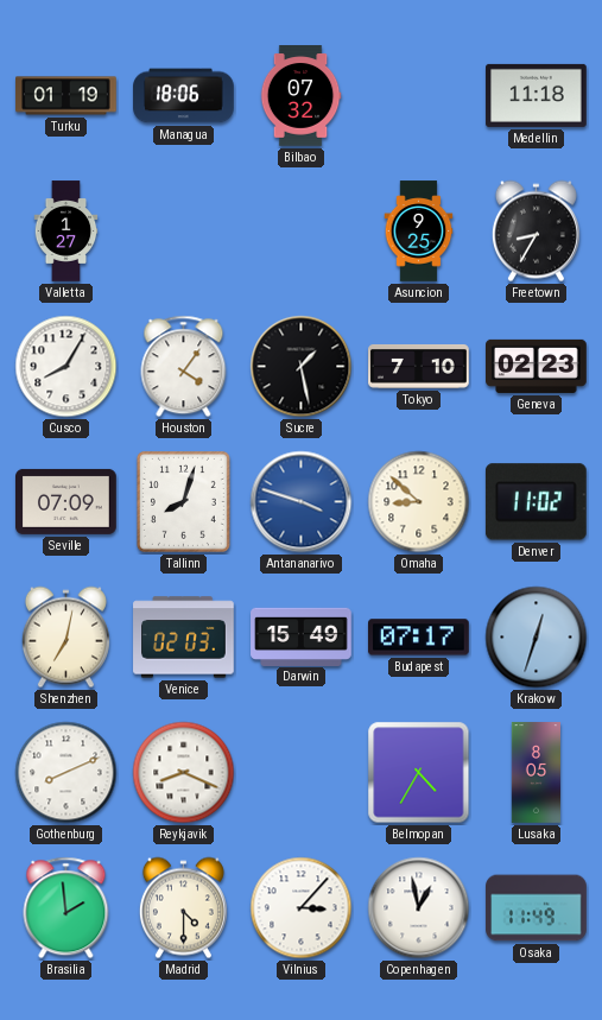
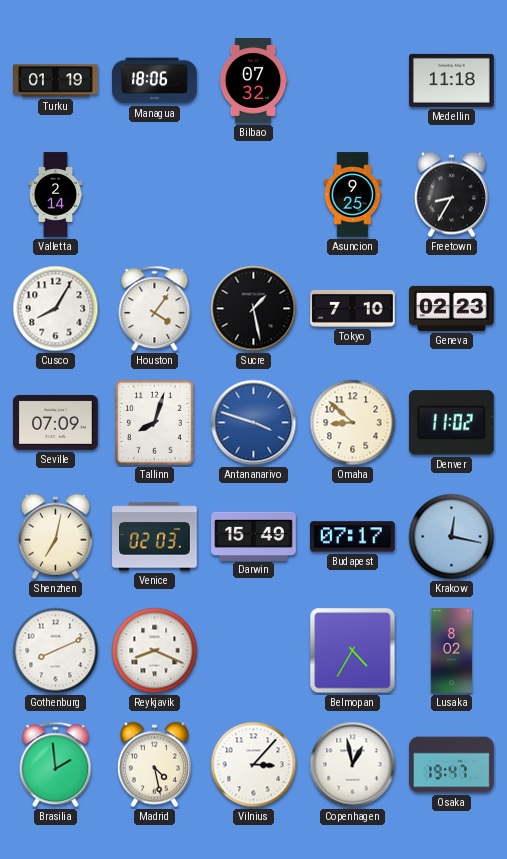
Valletta: 1:27 -> 2:14
Krakow: 12:33 -> 12:17
Lusaka: 8:05 -> 8:02
Madrid: 4:30 -> 4:28
Osaka: 11:49 -> 19:47
